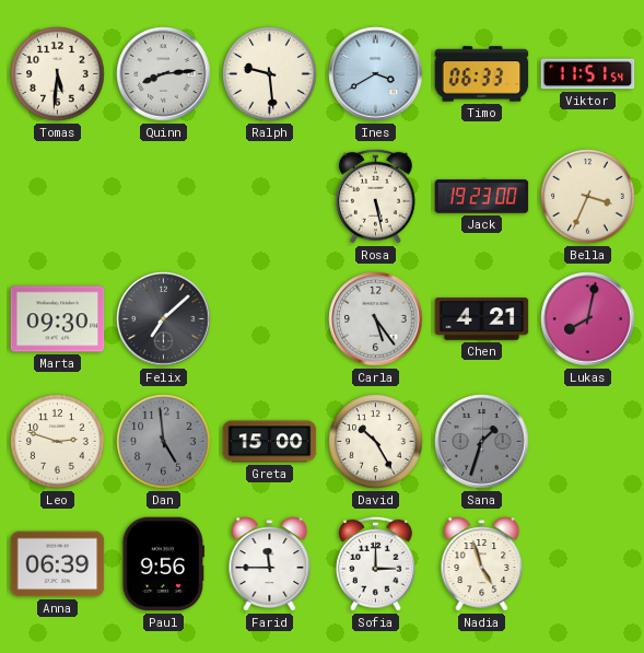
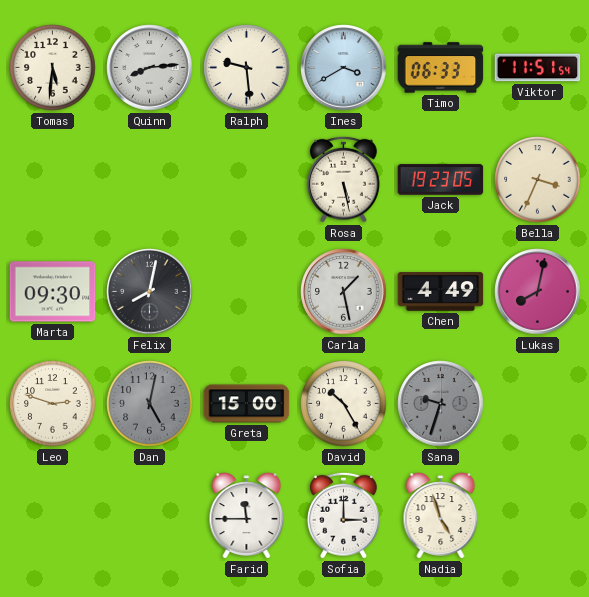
Jack: 19:23:00 -> 19:23:05
Felix: 7:08 -> 8:02
Carla: 5:24 -> 1:28
Chen: 4:21 -> 4:49
Dan: 4:59 -> 5:02
Sana: 1:33 -> 9:33
Anna: 06:39 -> none
Paul: 9:56 -> none
